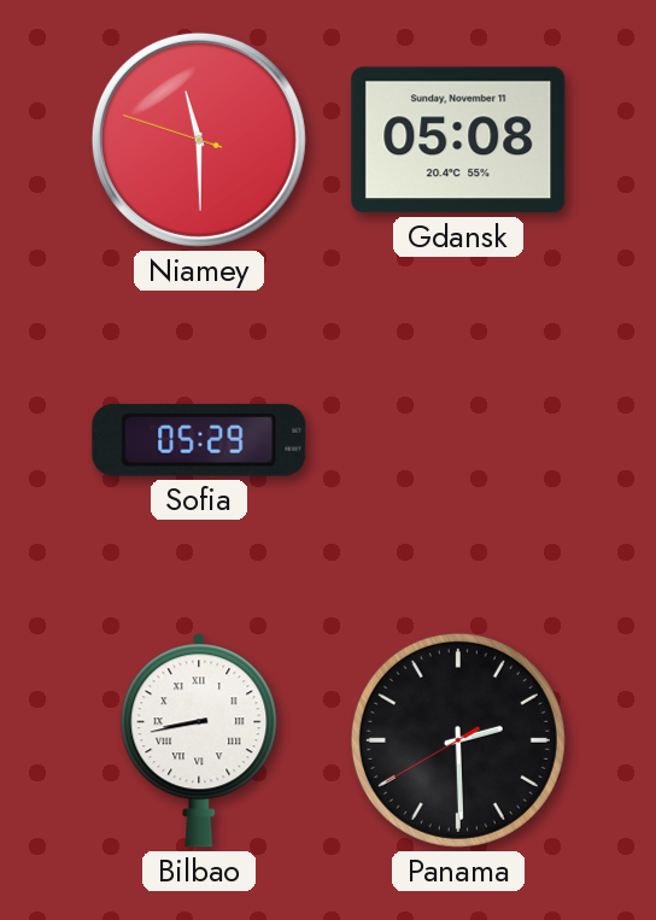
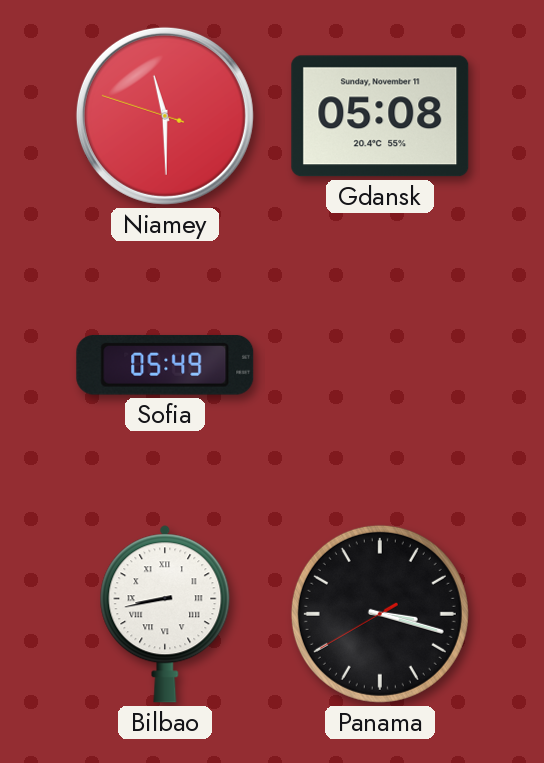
Sofia: 05:29 -> 05:49
Panama: 2:29 -> 3:17
